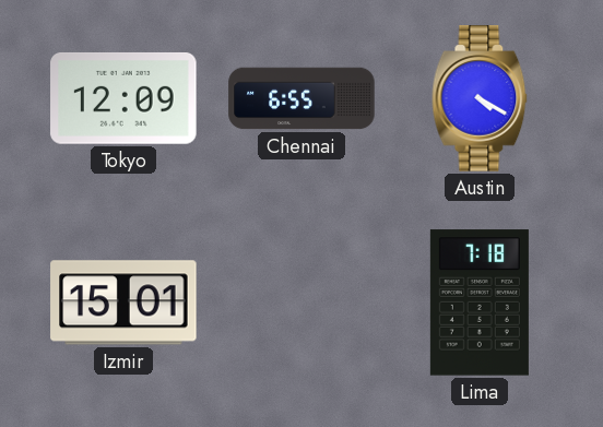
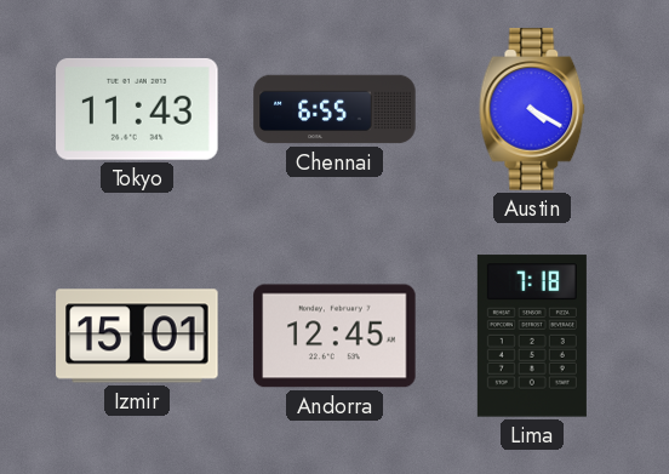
Tokyo: 12:09 -> 11:43
Andorra: none -> 12:45
